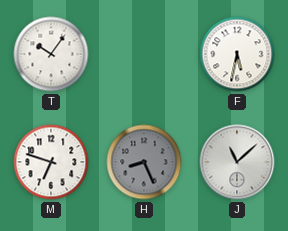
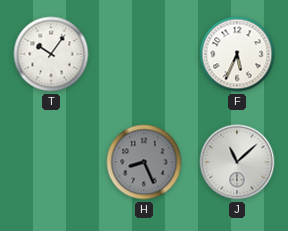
F: 5:32 -> 5:34
M: 6:48 -> none
